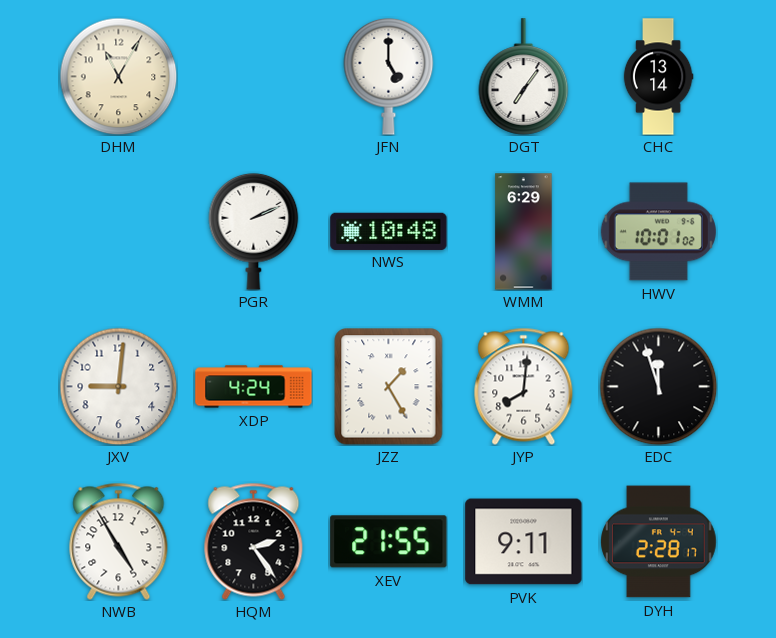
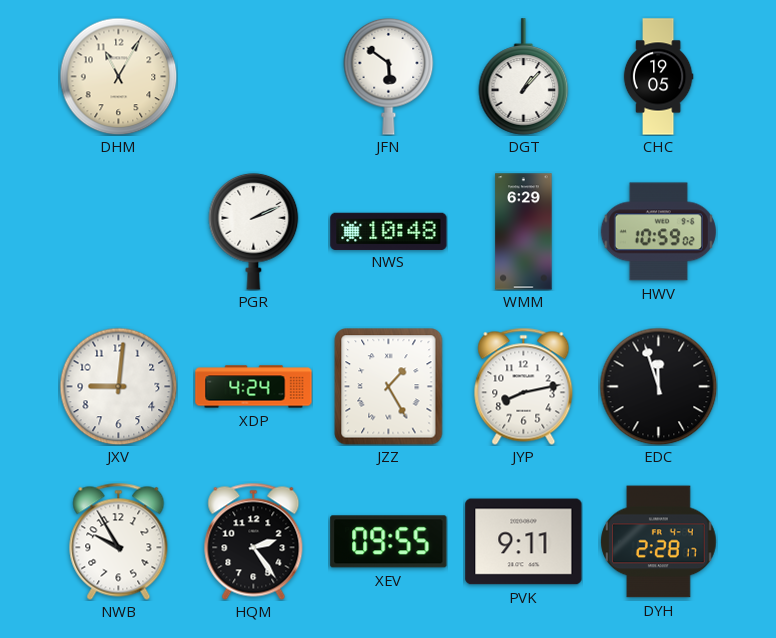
JFN: 5:00 -> 5:51
DGT: 7:06 -> 1:07
CHC: 13:14 -> 19:05
HWV: 10:01 -> 10:59
JYP: 8:01 -> 8:13
NWB: 4:55 -> 9:55
XEV: 21:55 -> 09:55
